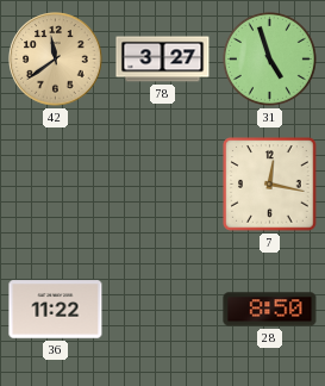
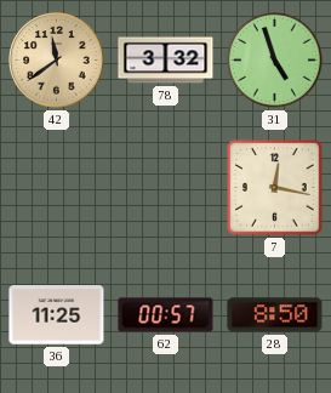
78: 3:27 -> 3:32
36: 11:22 -> 11:25
62: none -> 00:57
